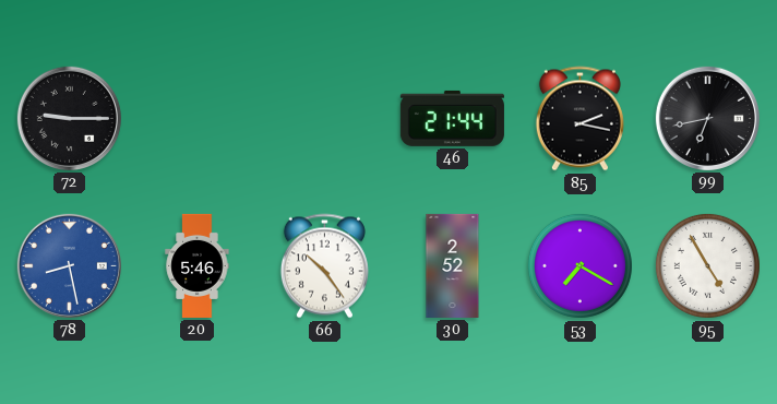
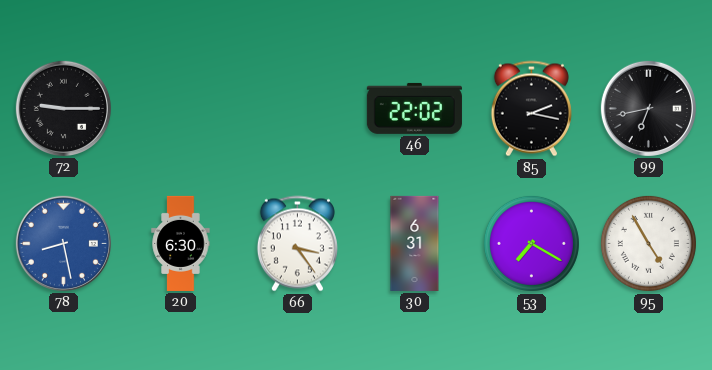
46: 21:44 -> 22:02
20: 5:46 -> 6:30
66: 10:24 -> 3:24
30: 2:52 -> 6:31
